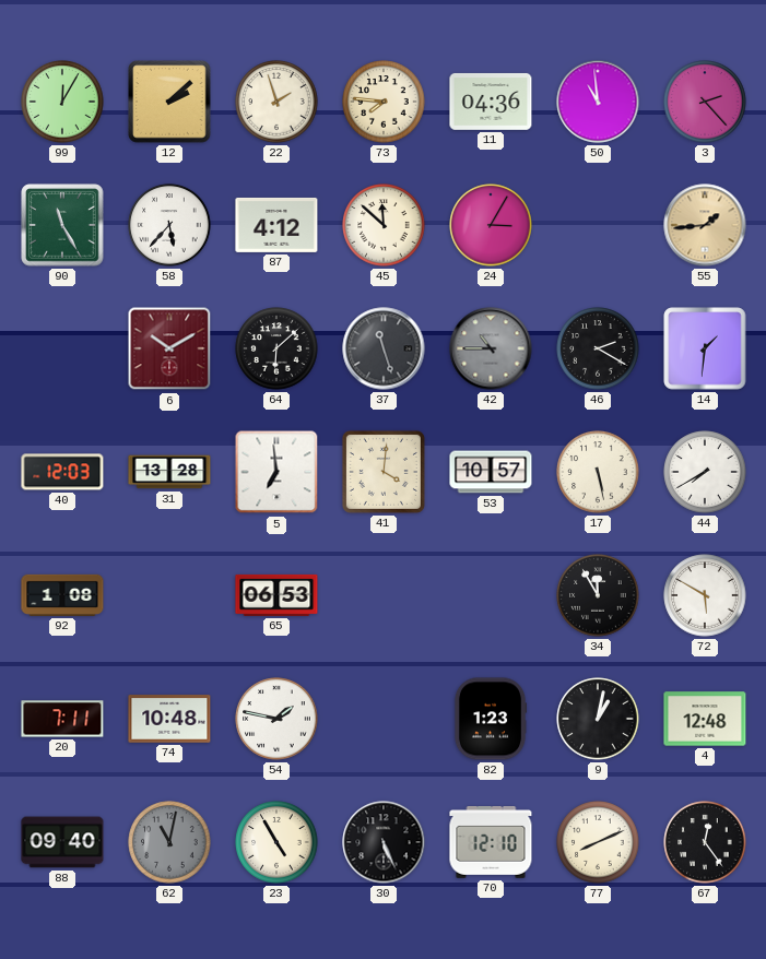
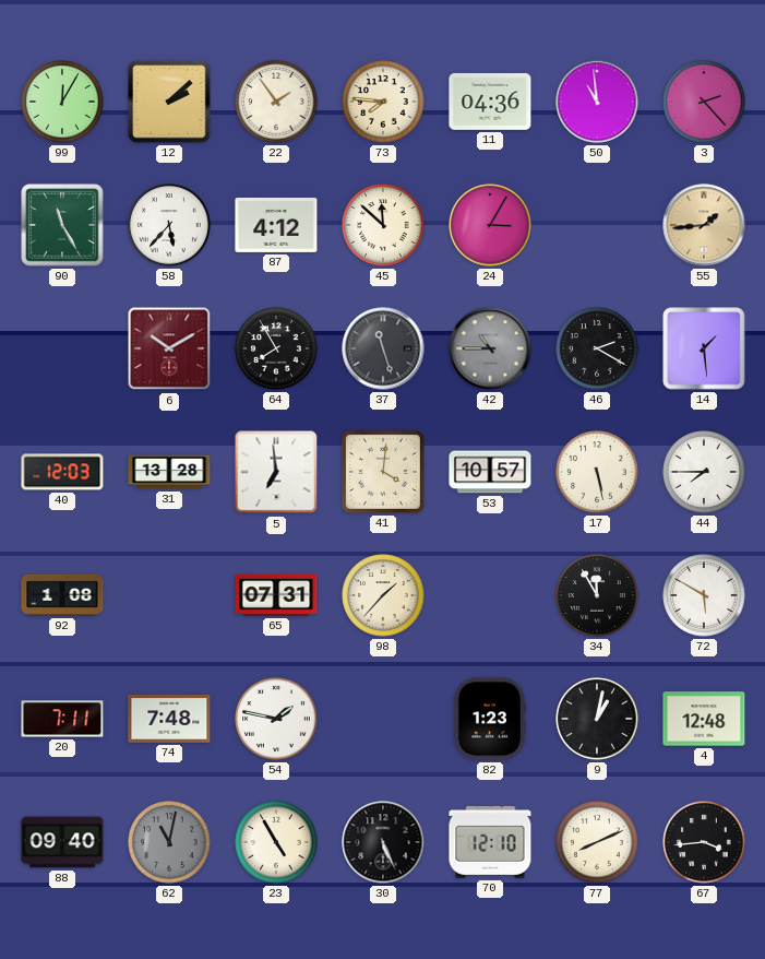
22: 1:57 -> 1:54
64: 6:08 -> 7:55
14: 1:31 -> 1:29
44: 7:40 -> 7:45
65: 06:53 -> 07:31
98: none -> 1:37
74: 10:48 -> 7:48
67: 12:24 -> 3:44
